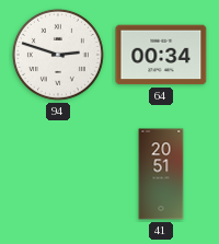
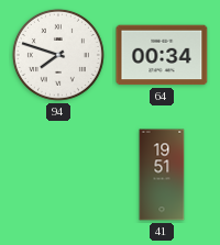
94: 2:48 -> 7:48
41: 20:51 -> 19:51
